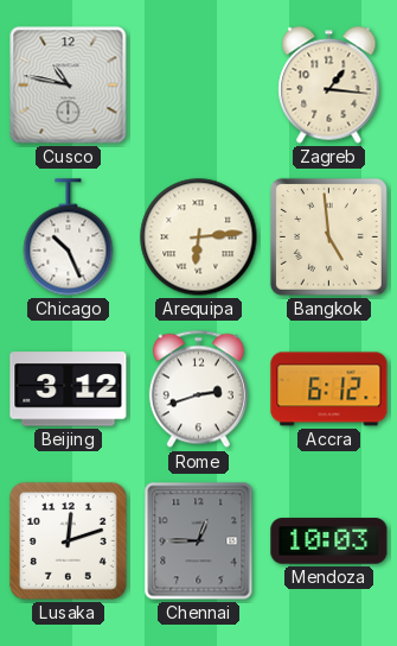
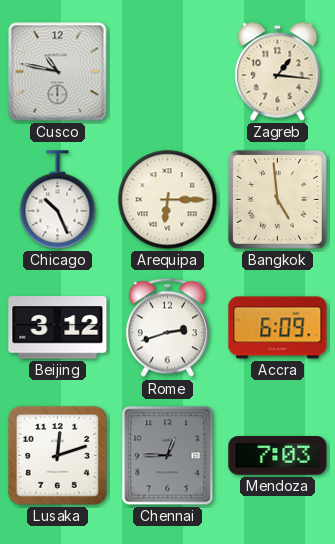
Arequipa: 6:14 -> 6:15
Accra: 6:12 -> 6:09
Mendoza: 10:03 -> 7:03
